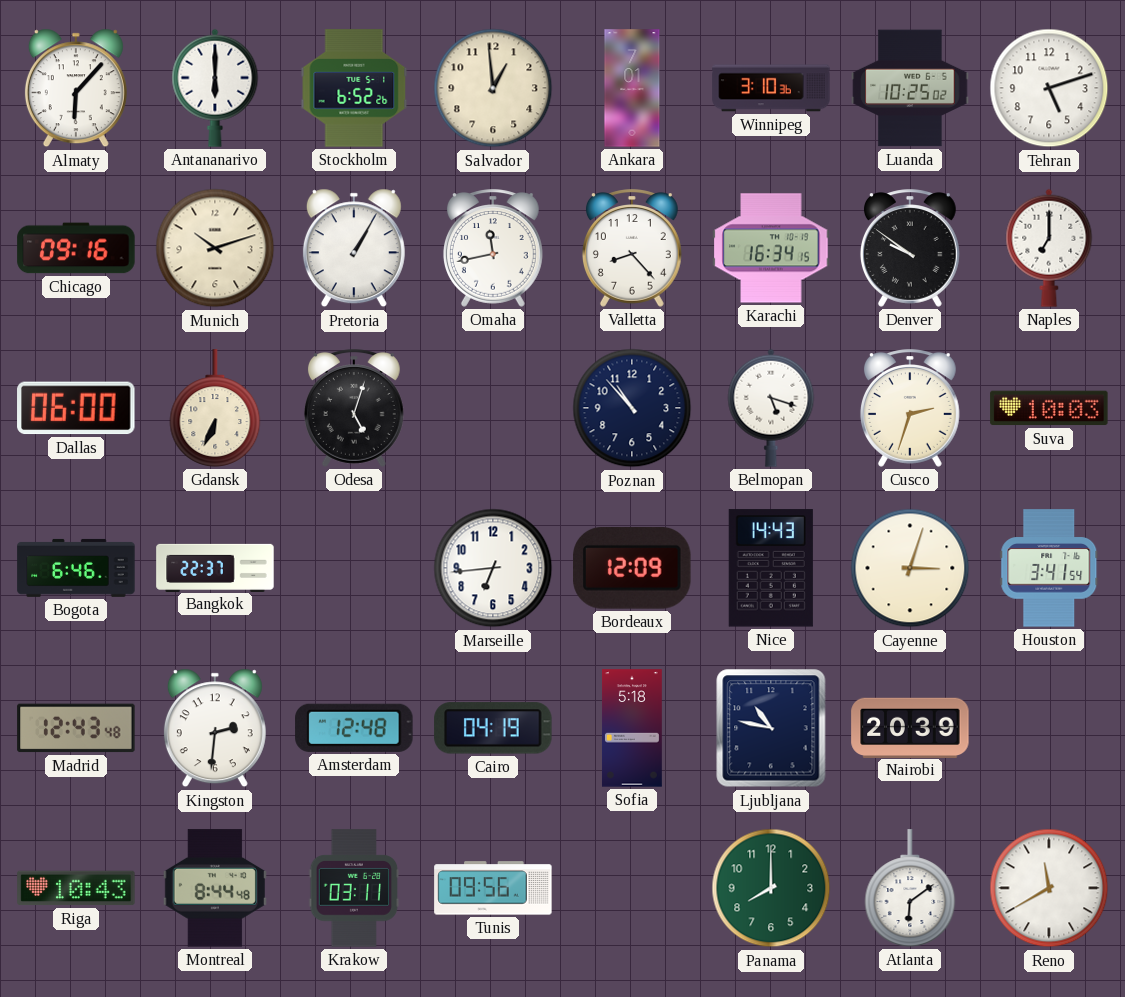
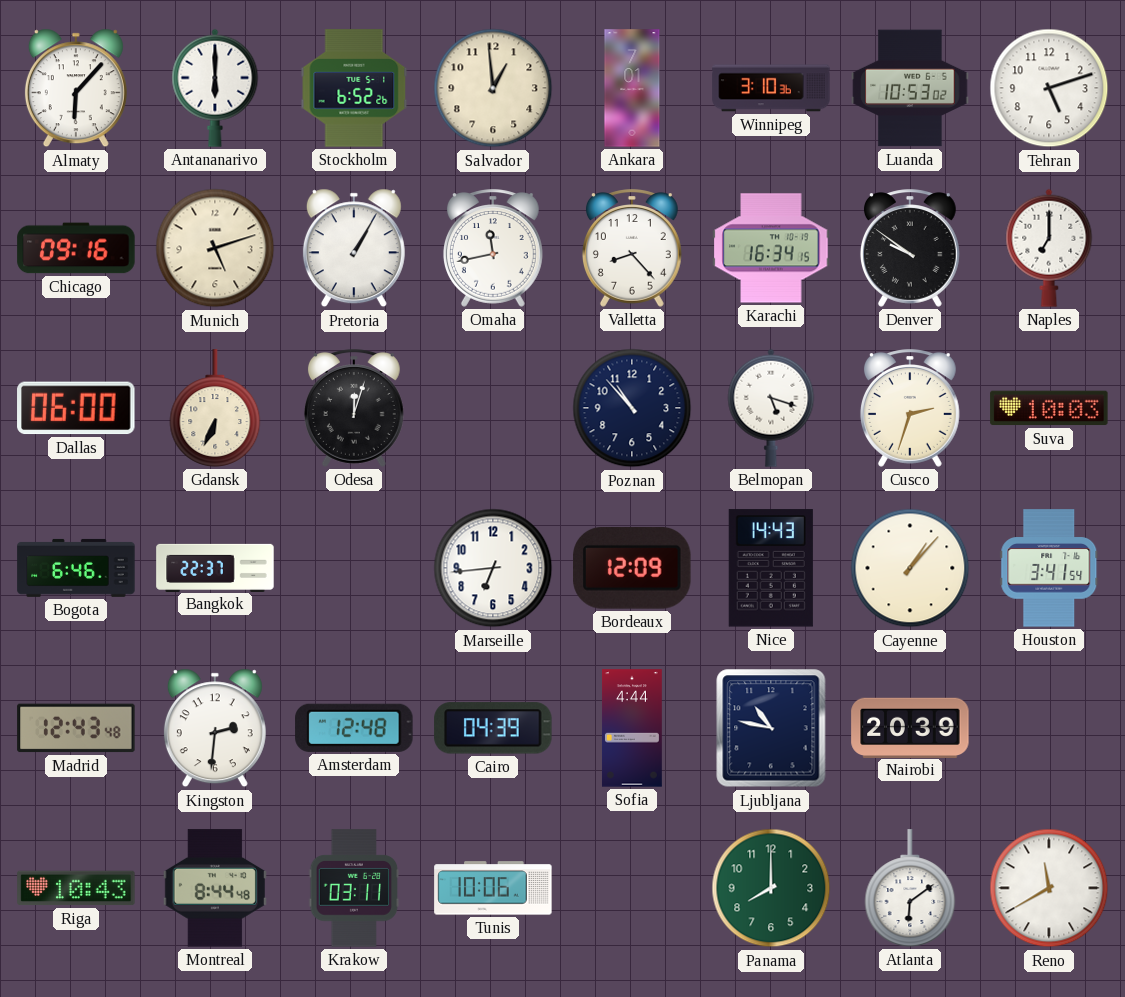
Luanda: 10:25 -> 10:53
Munich: 10:12 -> 5:12
Odesa: 5:03 -> 12:03
Cayenne: 3:03 -> 1:07
Cairo: 04:19 -> 04:39
Sofia: 5:18 -> 4:44
Tunis: 09:56 -> 10:06
